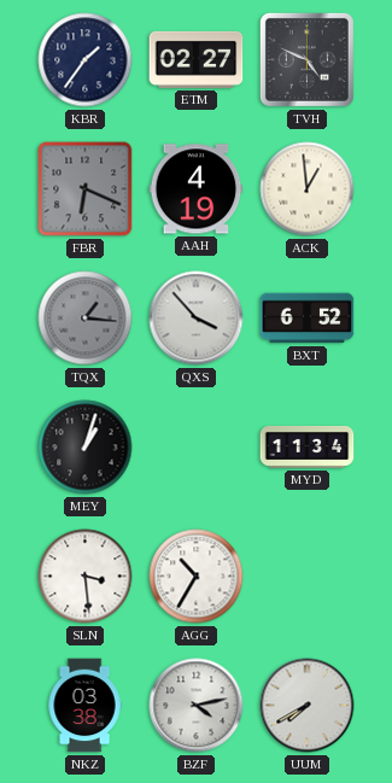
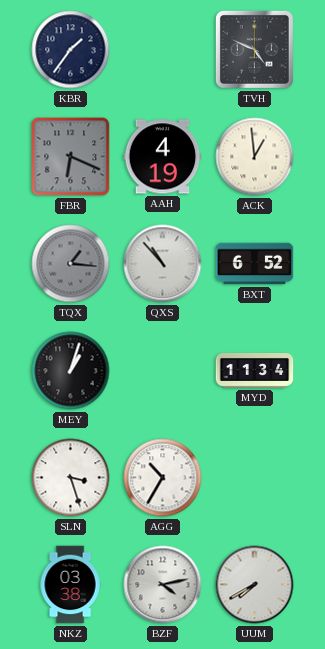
ETM: 02:27 -> none
QXS: 3:53 -> 10:53
SLN: 3:29 -> 3:27
